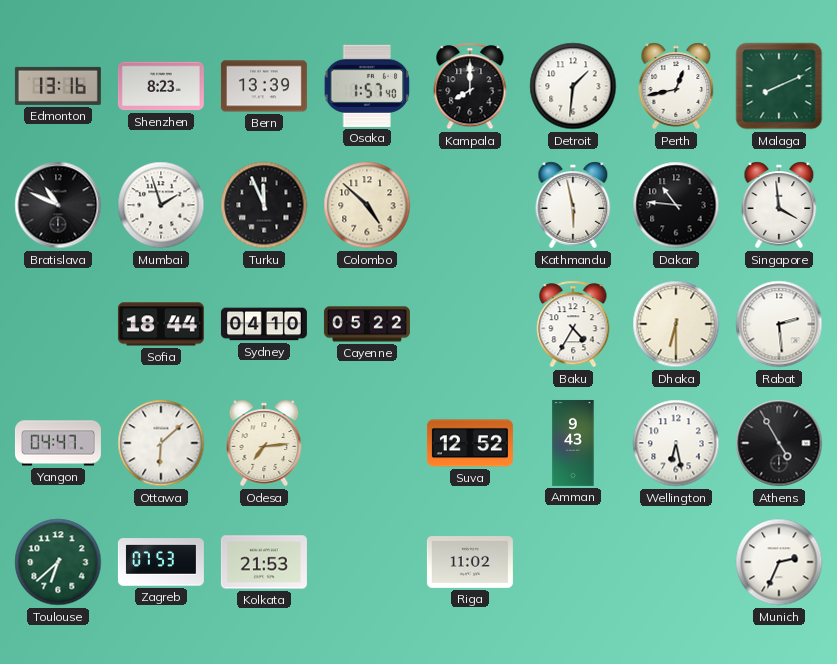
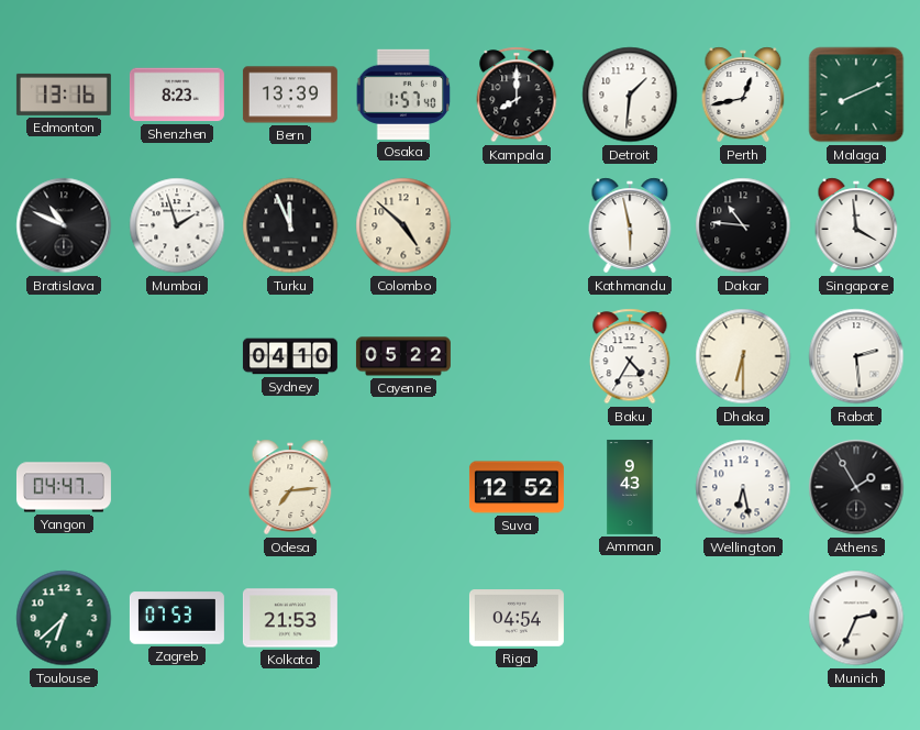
Sofia: 18:44 -> none
Ottawa: 6:08 -> none
Athens: 4:55 -> 1:55
Riga: 11:02 -> 04:54
